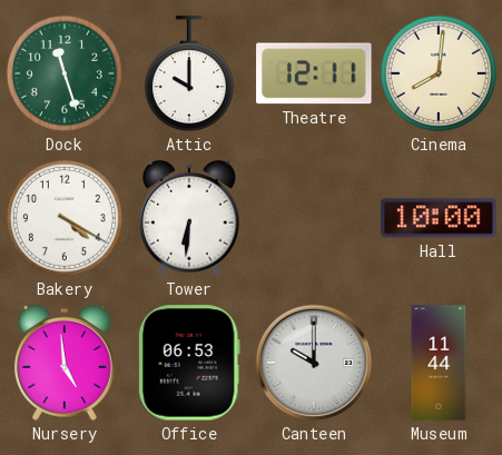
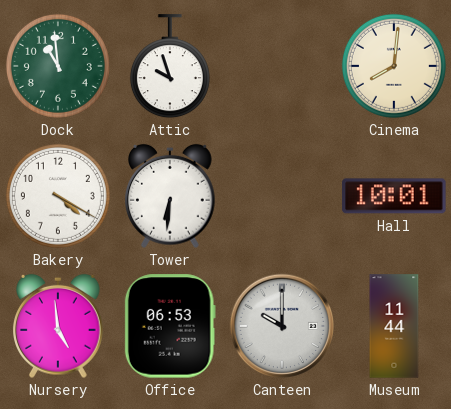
Dock: 11:27 -> 10:59
Attic: 10:00 -> 9:57
Theatre: 12:11 -> none
Hall: 10:00 -> 10:01
